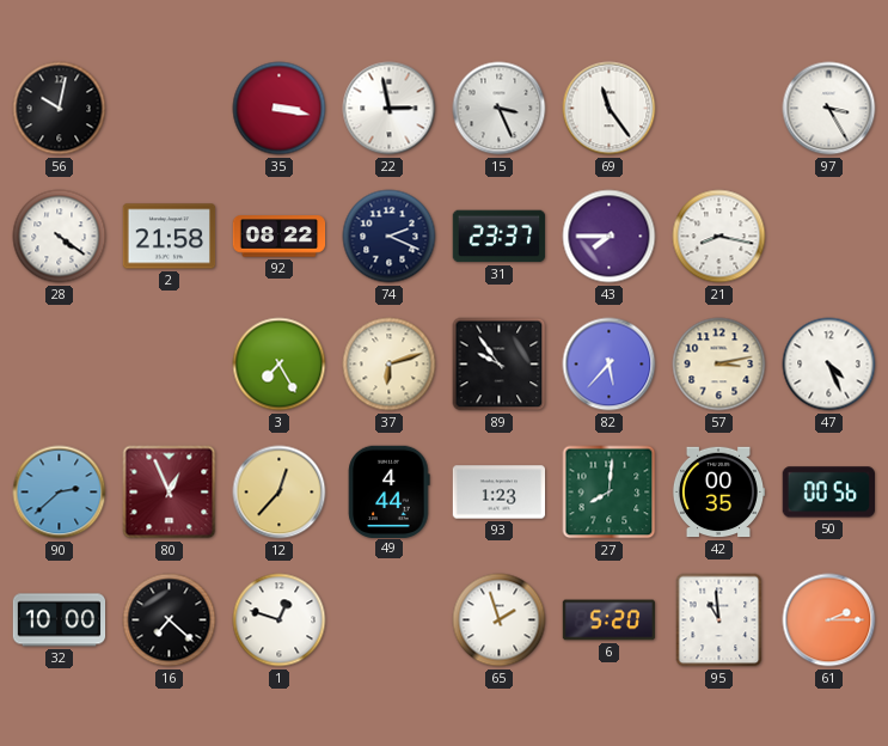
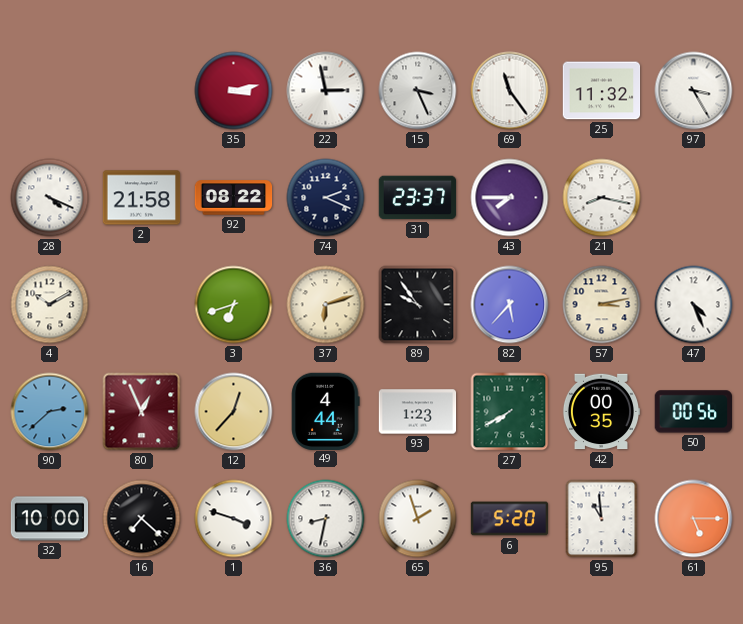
56: 10:02 -> none
35: 3:17 -> 3:13
25: none -> 11:32
28: 4:21 -> 4:19
4: none -> 10:10
3: 7:25 -> 6:42
27: 8:01 -> 7:40
1: 12:48 -> 3:48
36: none -> 8:32
61: 2:15 -> 5:15
